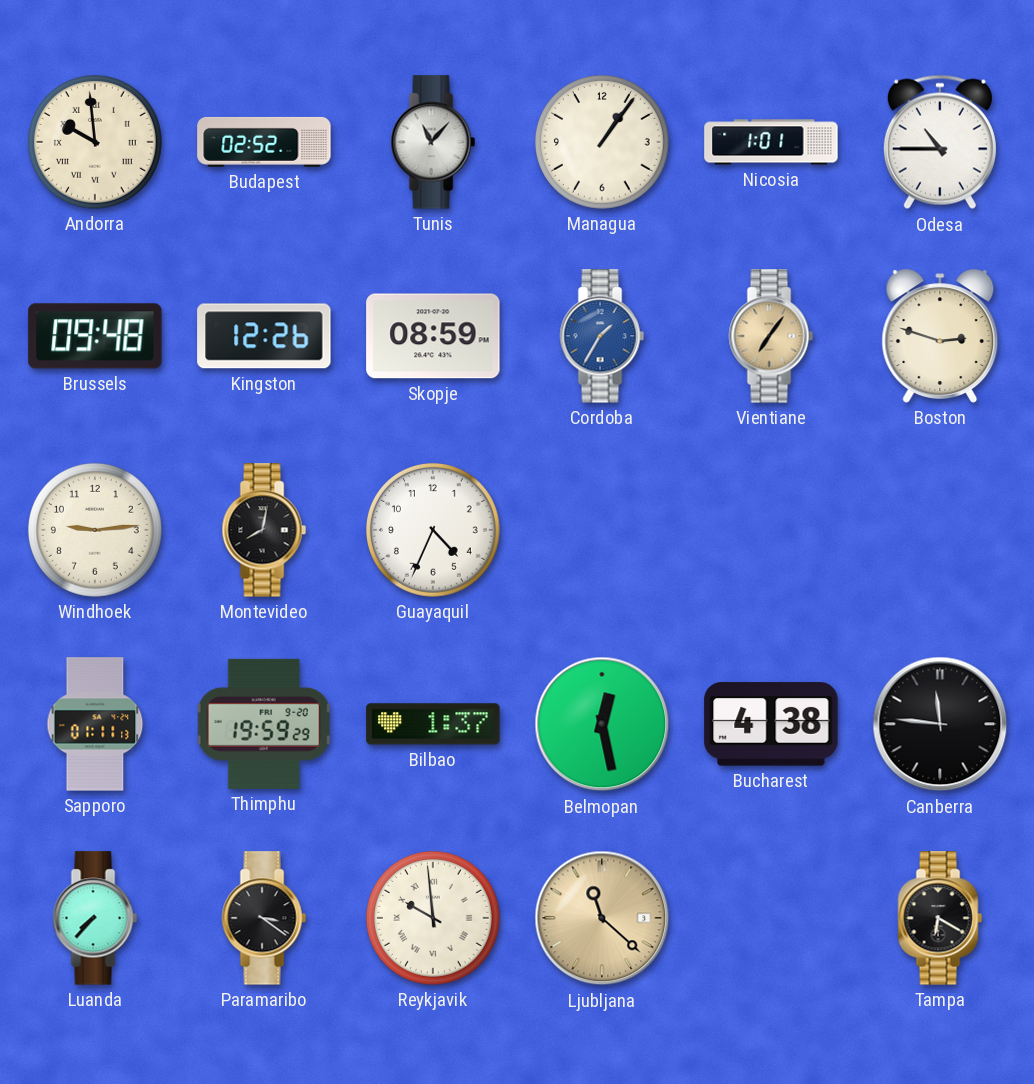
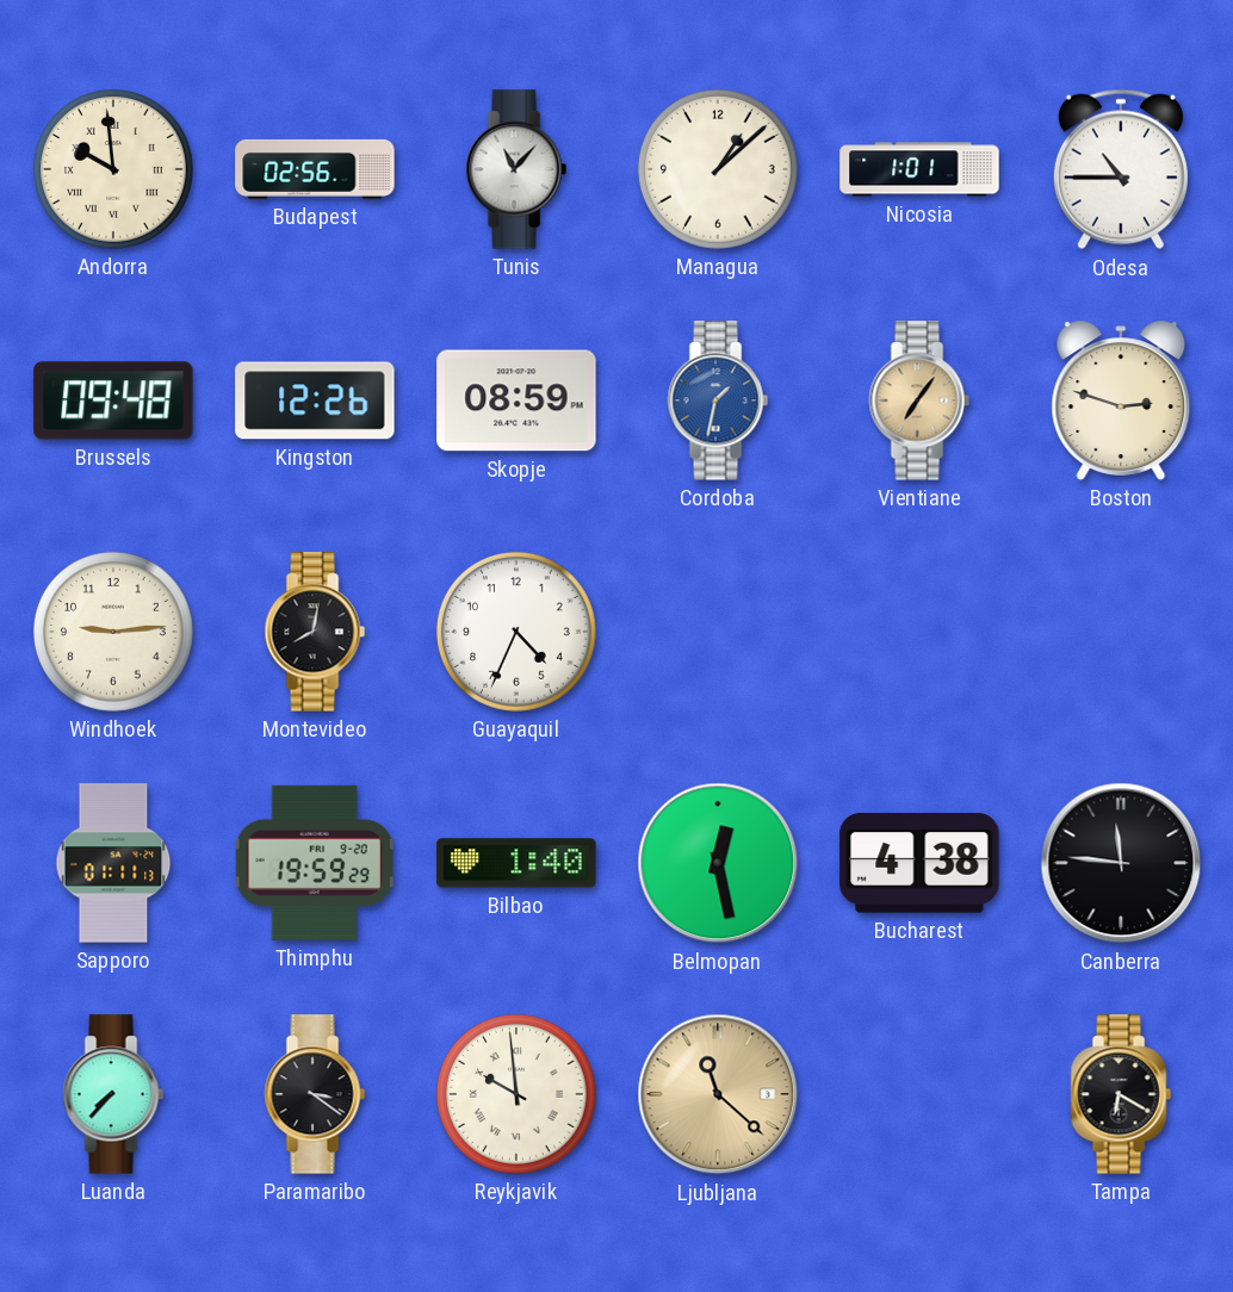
Budapest: 02:52 -> 02:56
Managua: 1:06 -> 1:08
Cordoba: 1:35 -> 1:32
Bilbao: 1:37 -> 1:40
